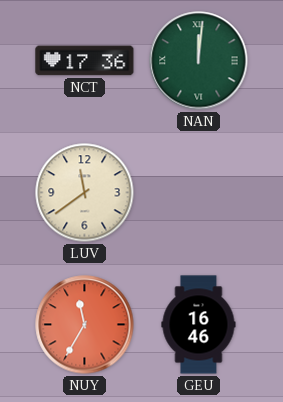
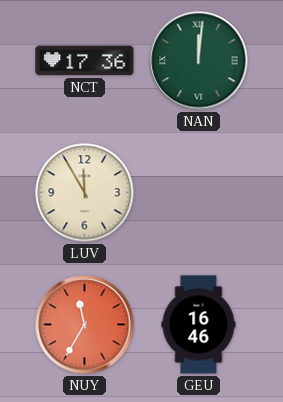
LUV: 11:39 -> 11:55
